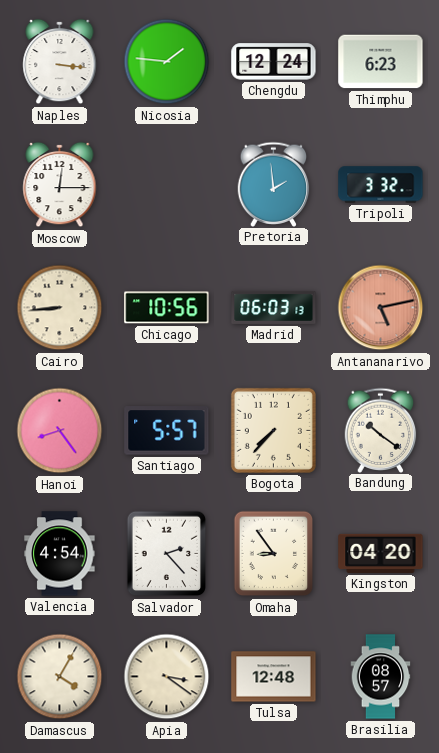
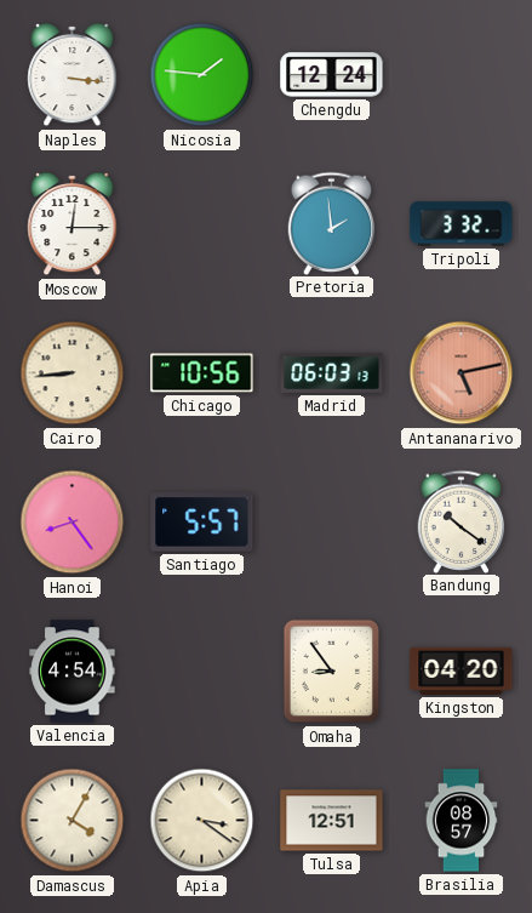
Thimphu: 6:23 -> none
Bogota: 7:37 -> none
Salvador: 2:23 -> none
Tulsa: 12:48 -> 12:51
